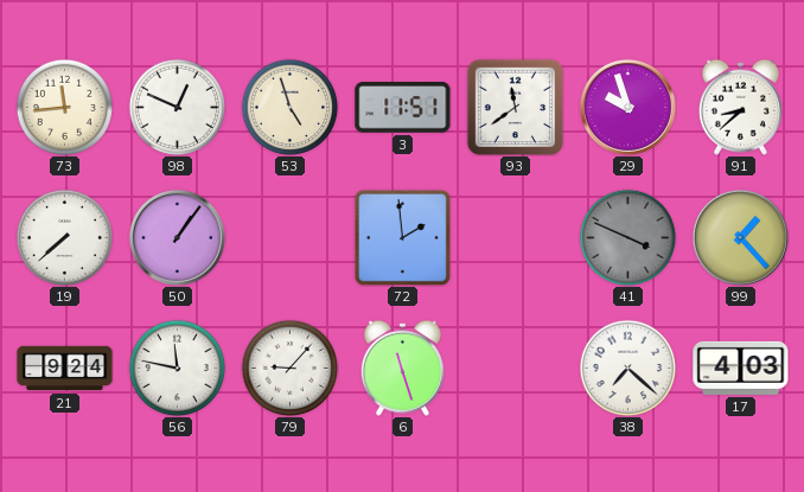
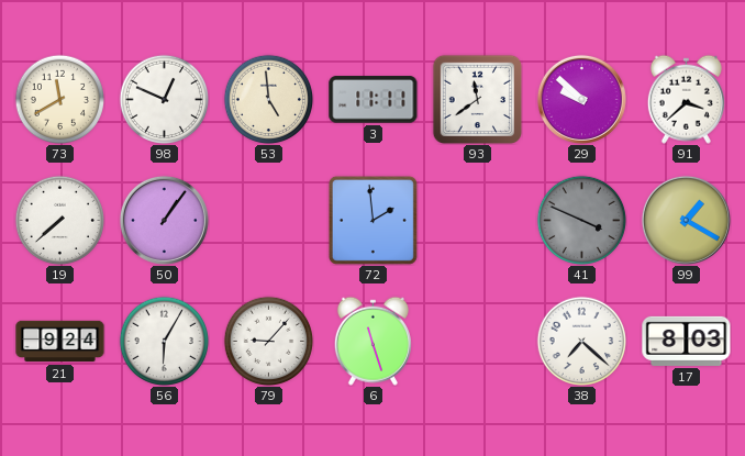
73: 11:44 -> 11:40
53: 4:57 -> 4:59
3: 11:51 -> 11:11
29: 9:57 -> 9:52
91: 8:38 -> 3:38
99: 1:23 -> 1:20
56: 11:47 -> 6:05
17: 4:03 -> 8:03
